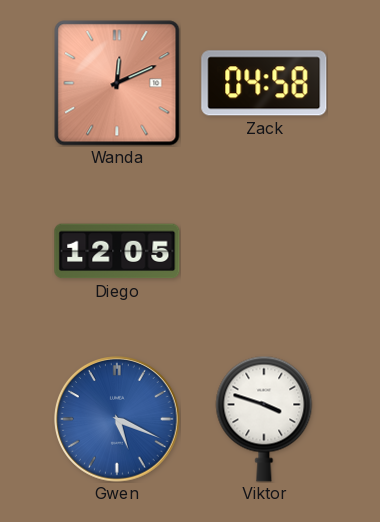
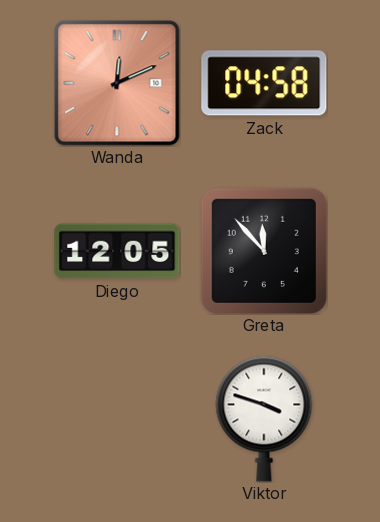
Greta: none -> 11:53
Gwen: 5:19 -> none
